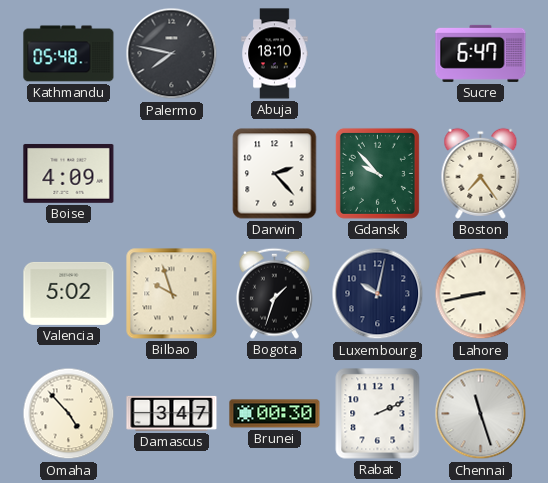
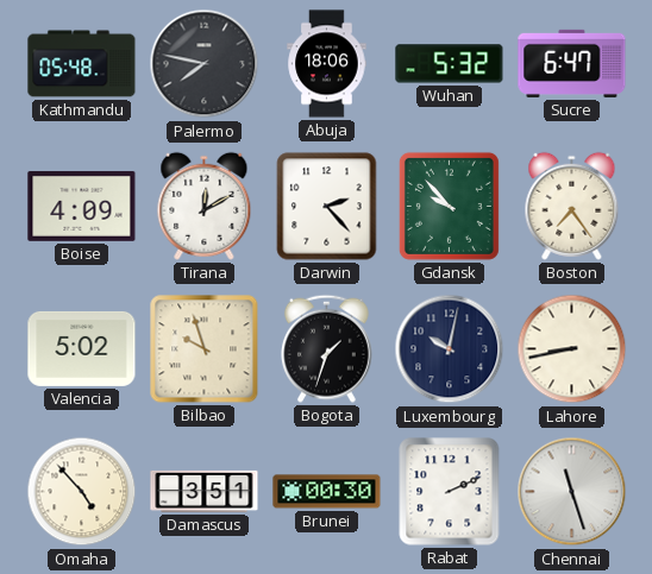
Abuja: 18:10 -> 18:06
Wuhan: none -> 5:32
Tirana: none -> 12:10
Damascus: 3:47 -> 3:51
